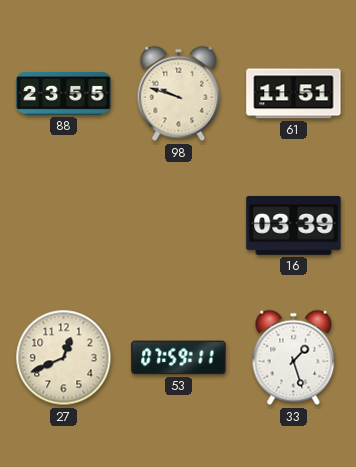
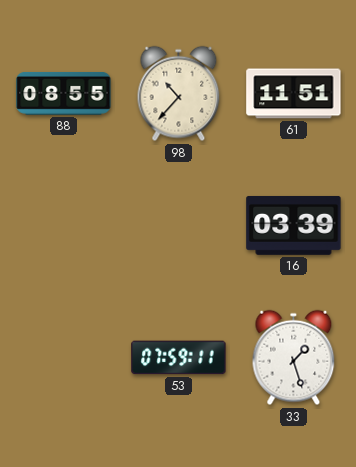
88: 23:55 -> 08:55
98: 9:48 -> 10:37
27: 12:41 -> none
